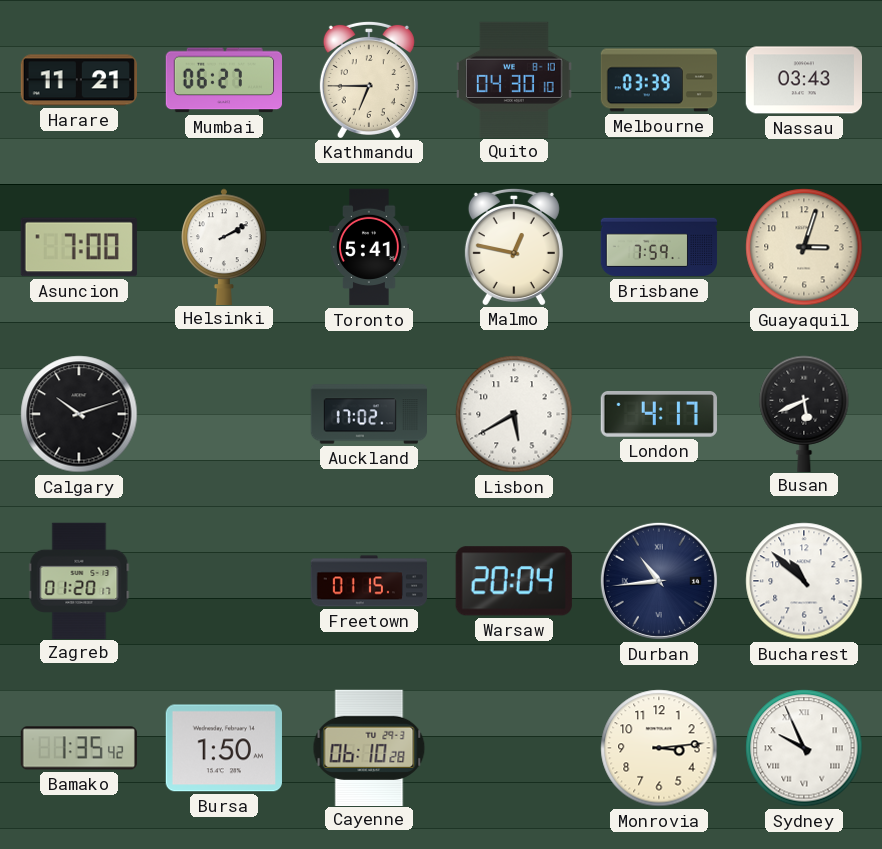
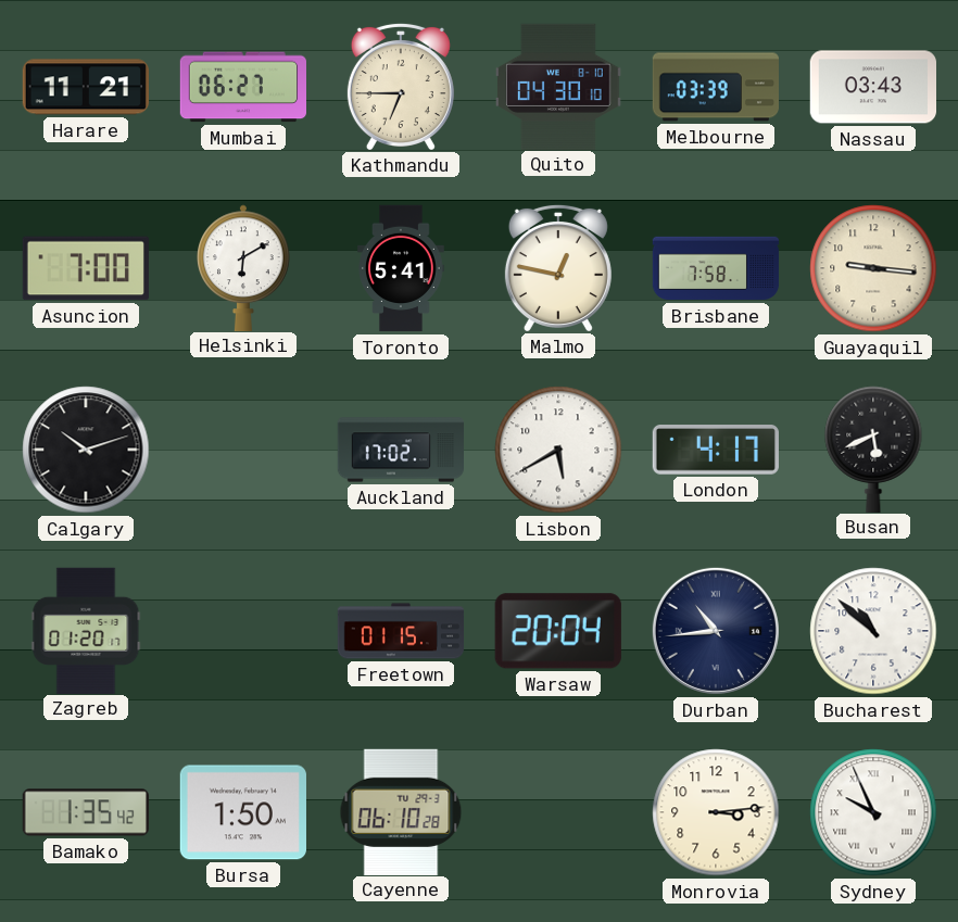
Helsinki: 2:10 -> 6:10
Brisbane: 7:59 -> 7:58
Guayaquil: 3:03 -> 9:16
